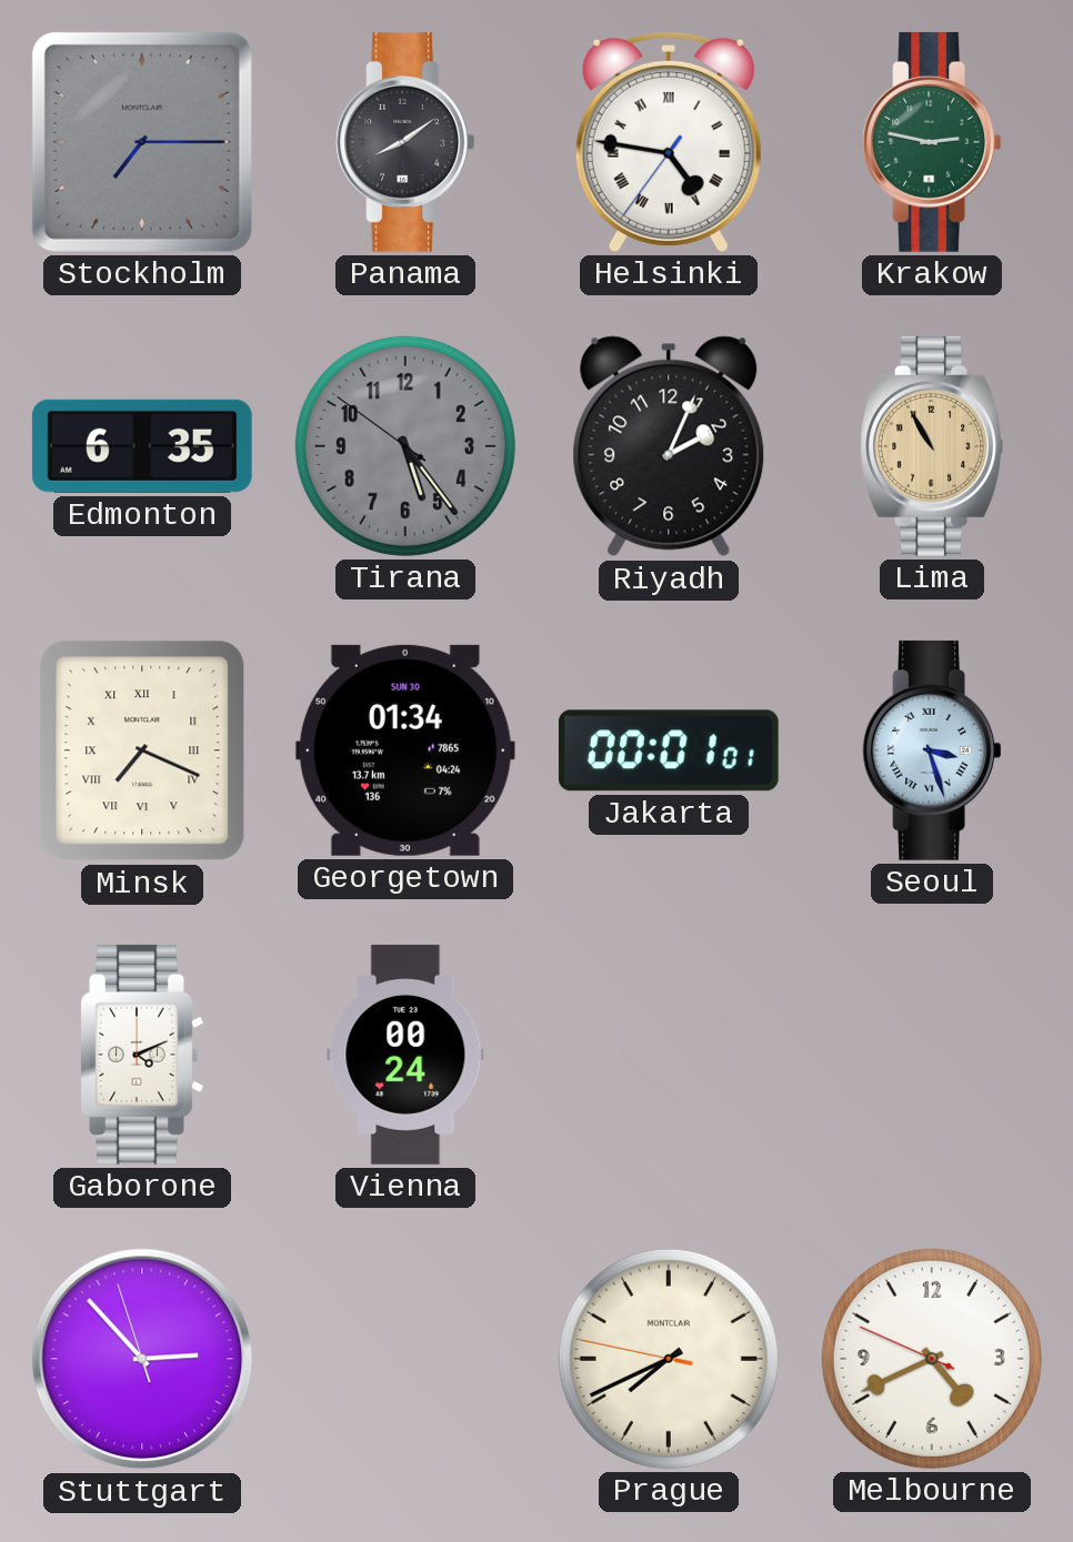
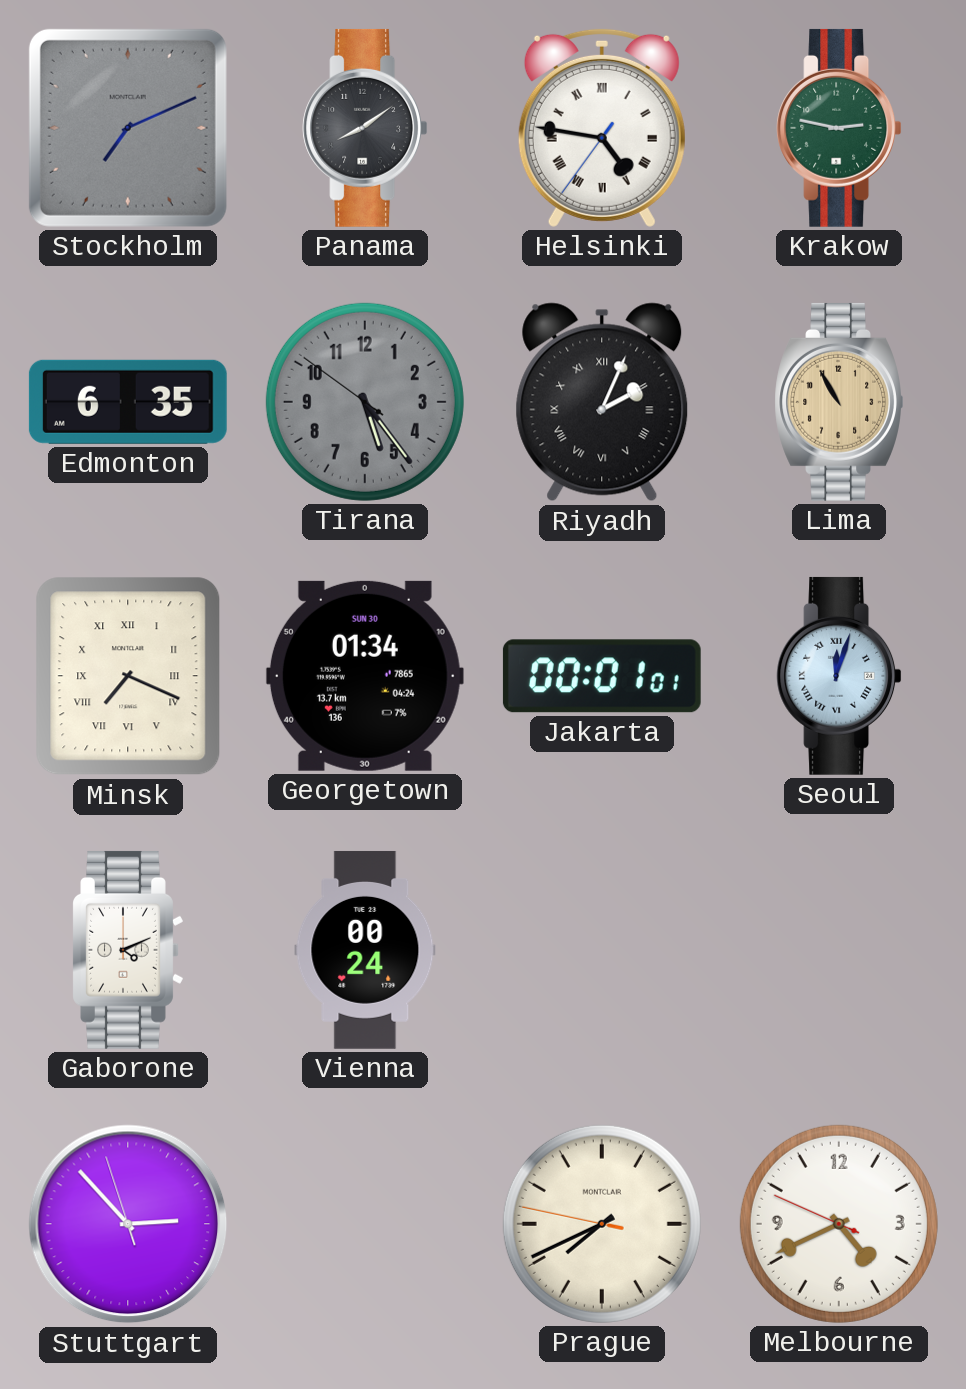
Stockholm: 7:15 -> 7:11
Riyadh numerals: Arabic -> Roman
Seoul: 3:27 -> 12:03
